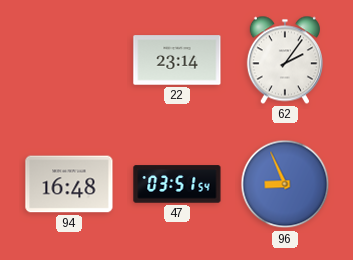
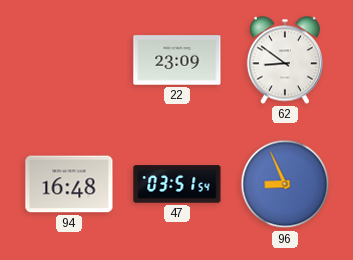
22: 23:14 -> 23:09
62: 2:06 -> 8:51
